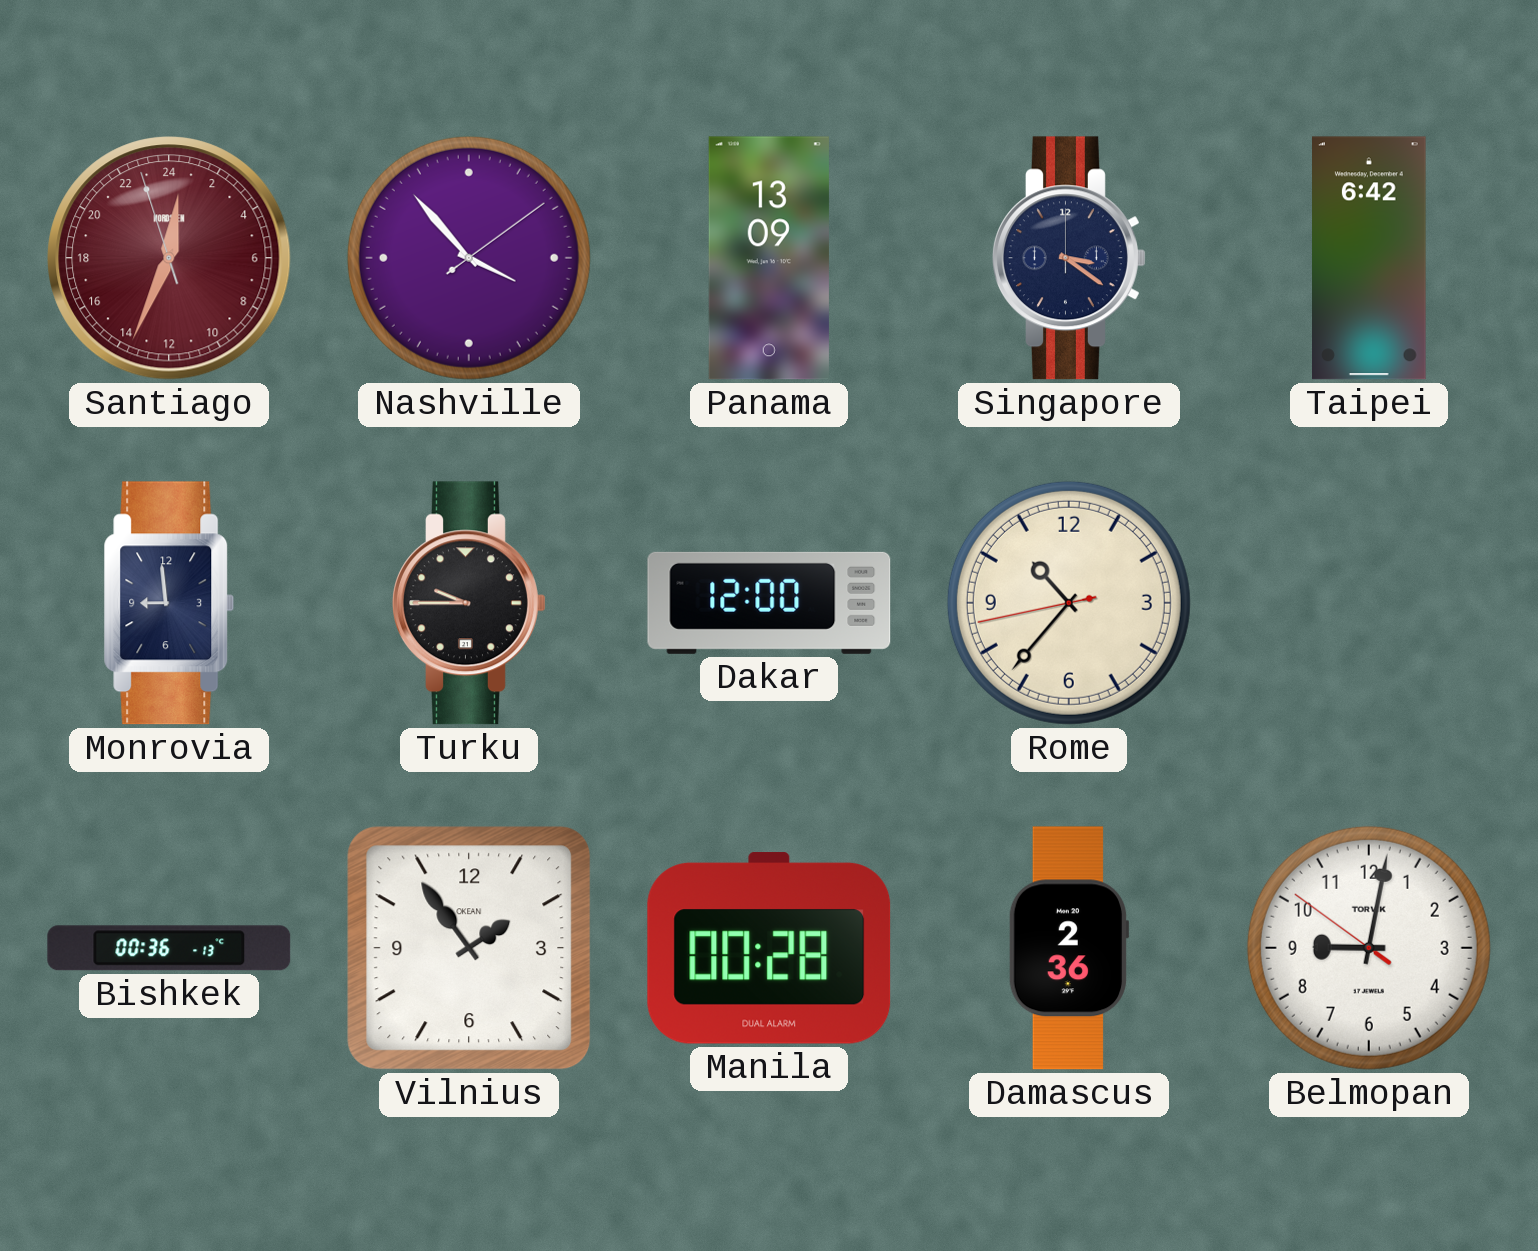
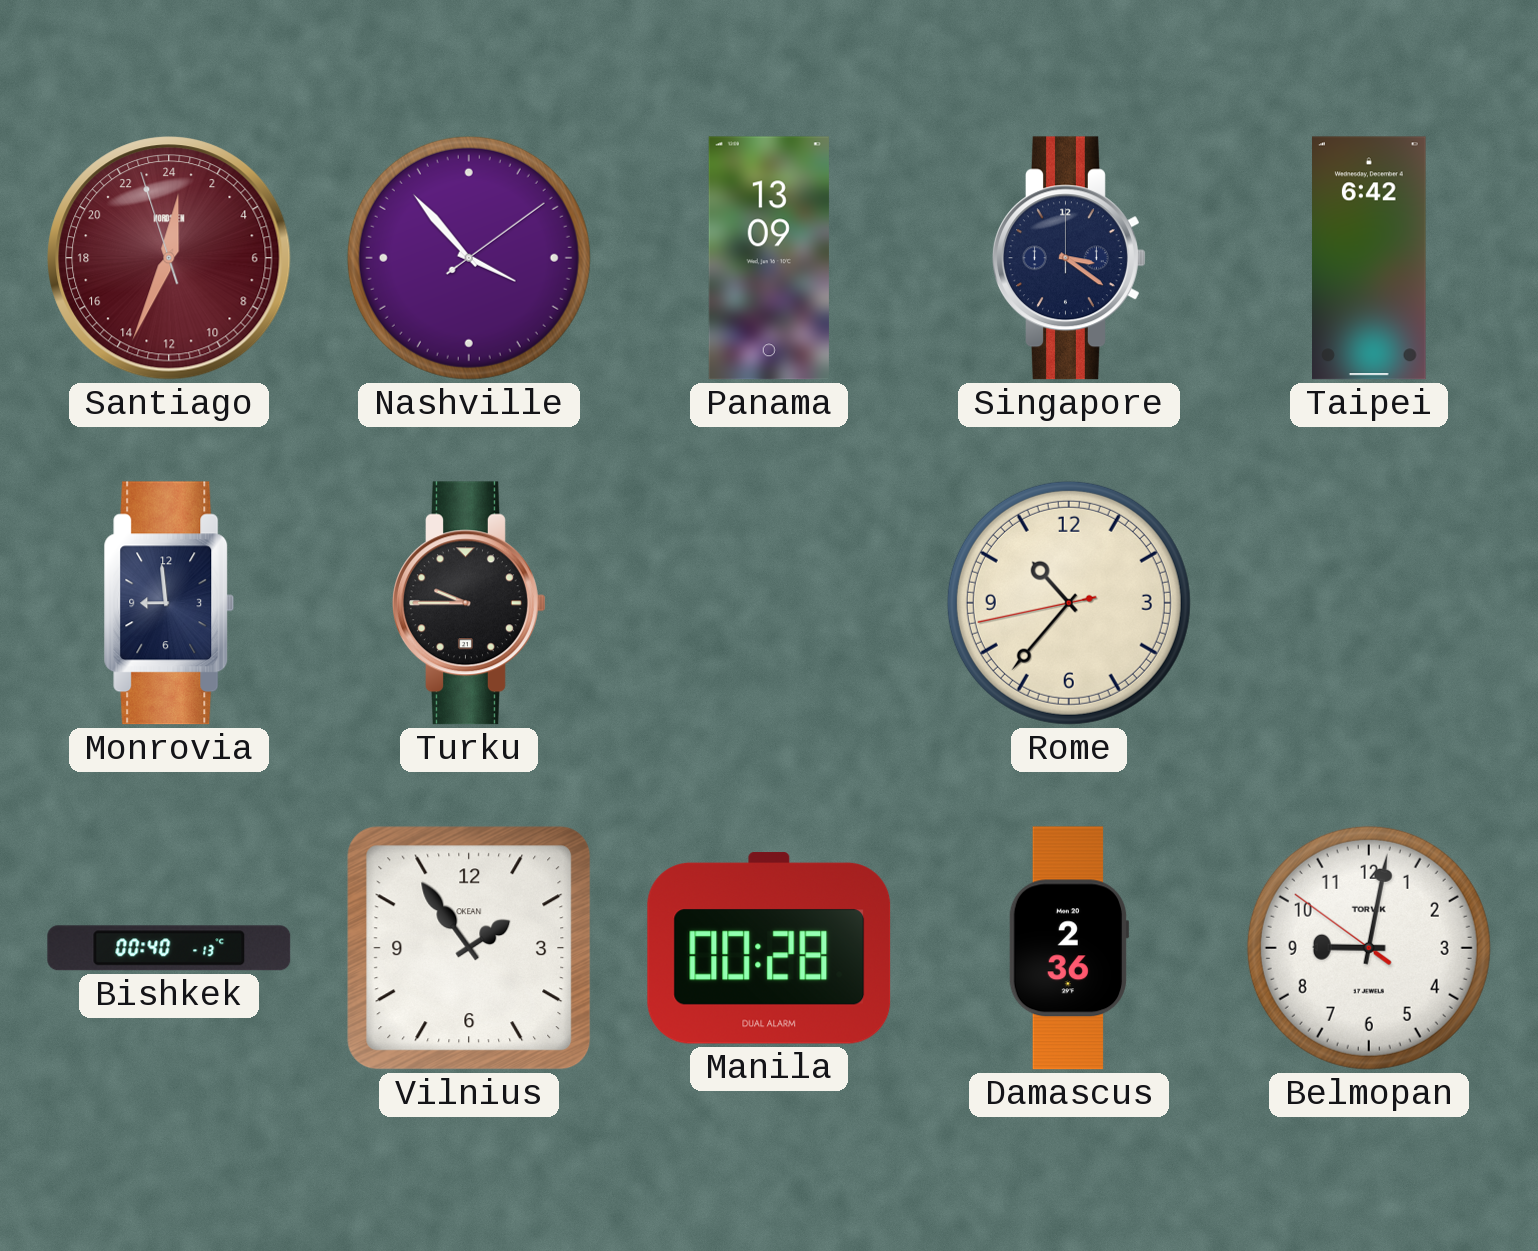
Dakar: 12:00 -> none
Bishkek: 00:36 -> 00:40
